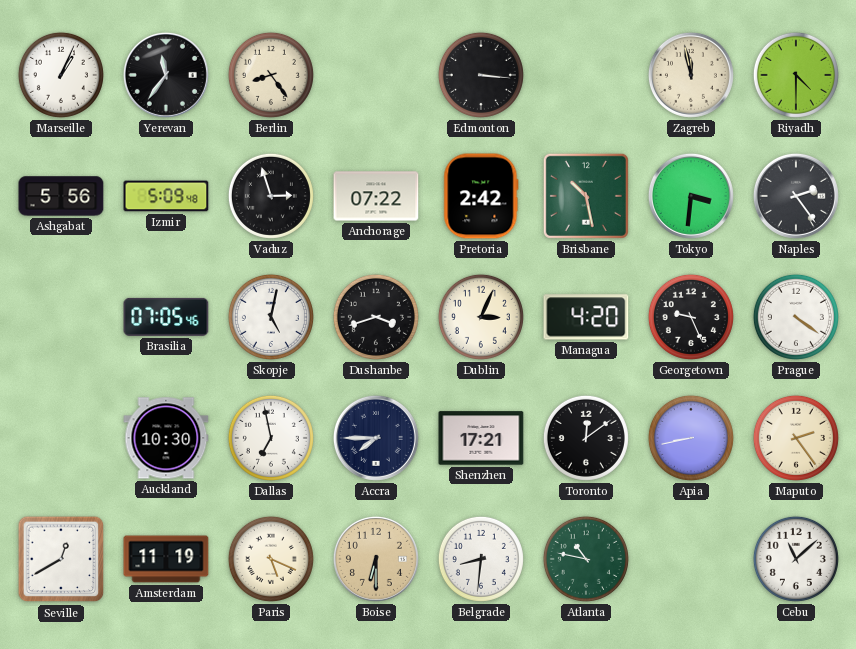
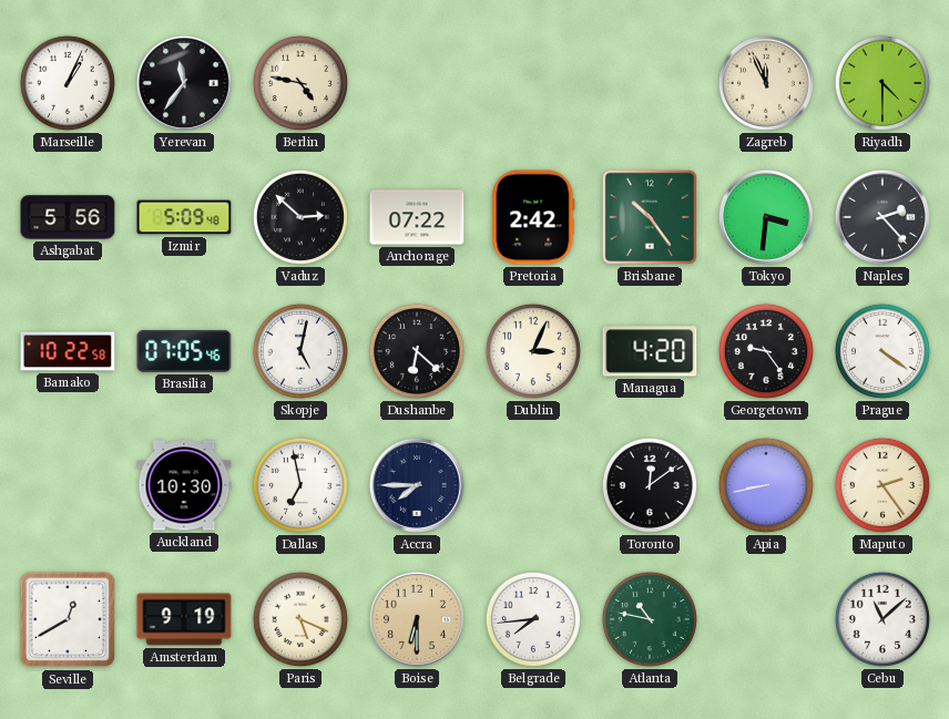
Berlin: 8:24 -> 4:47
Edmonton: 3:16 -> none
Zagreb: 11:58 -> 11:56
Vaduz: 2:57 -> 2:52
Brisbane: 10:28 -> 10:24
Naples: 2:24 -> 2:23
Bamako: none -> 10:22
Dushanbe: 3:42 -> 6:22
Georgetown: 9:26 -> 9:24
Shenzhen: 17:21 -> none
Amsterdam: 11:19 -> 9:19
Belgrade: 8:31 -> 7:44
